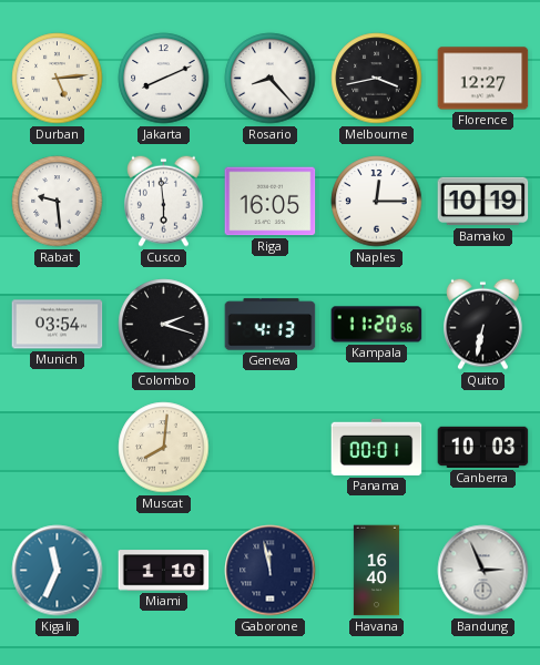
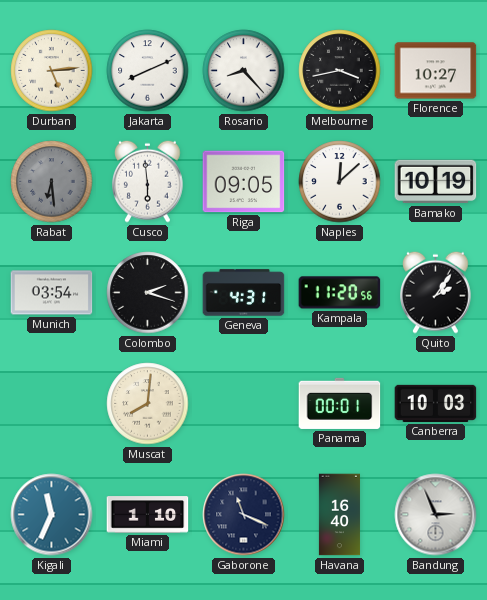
Florence: 12:27 -> 10:27
Rabat: 9:29 -> 6:29
Rabat dial: white -> grey
Riga: 16:05 -> 09:05
Naples: 12:15 -> 12:08
Geneva: 4:13 -> 4:31
Quito: 6:32 -> 2:06
Gaborone: 11:58 -> 11:19
